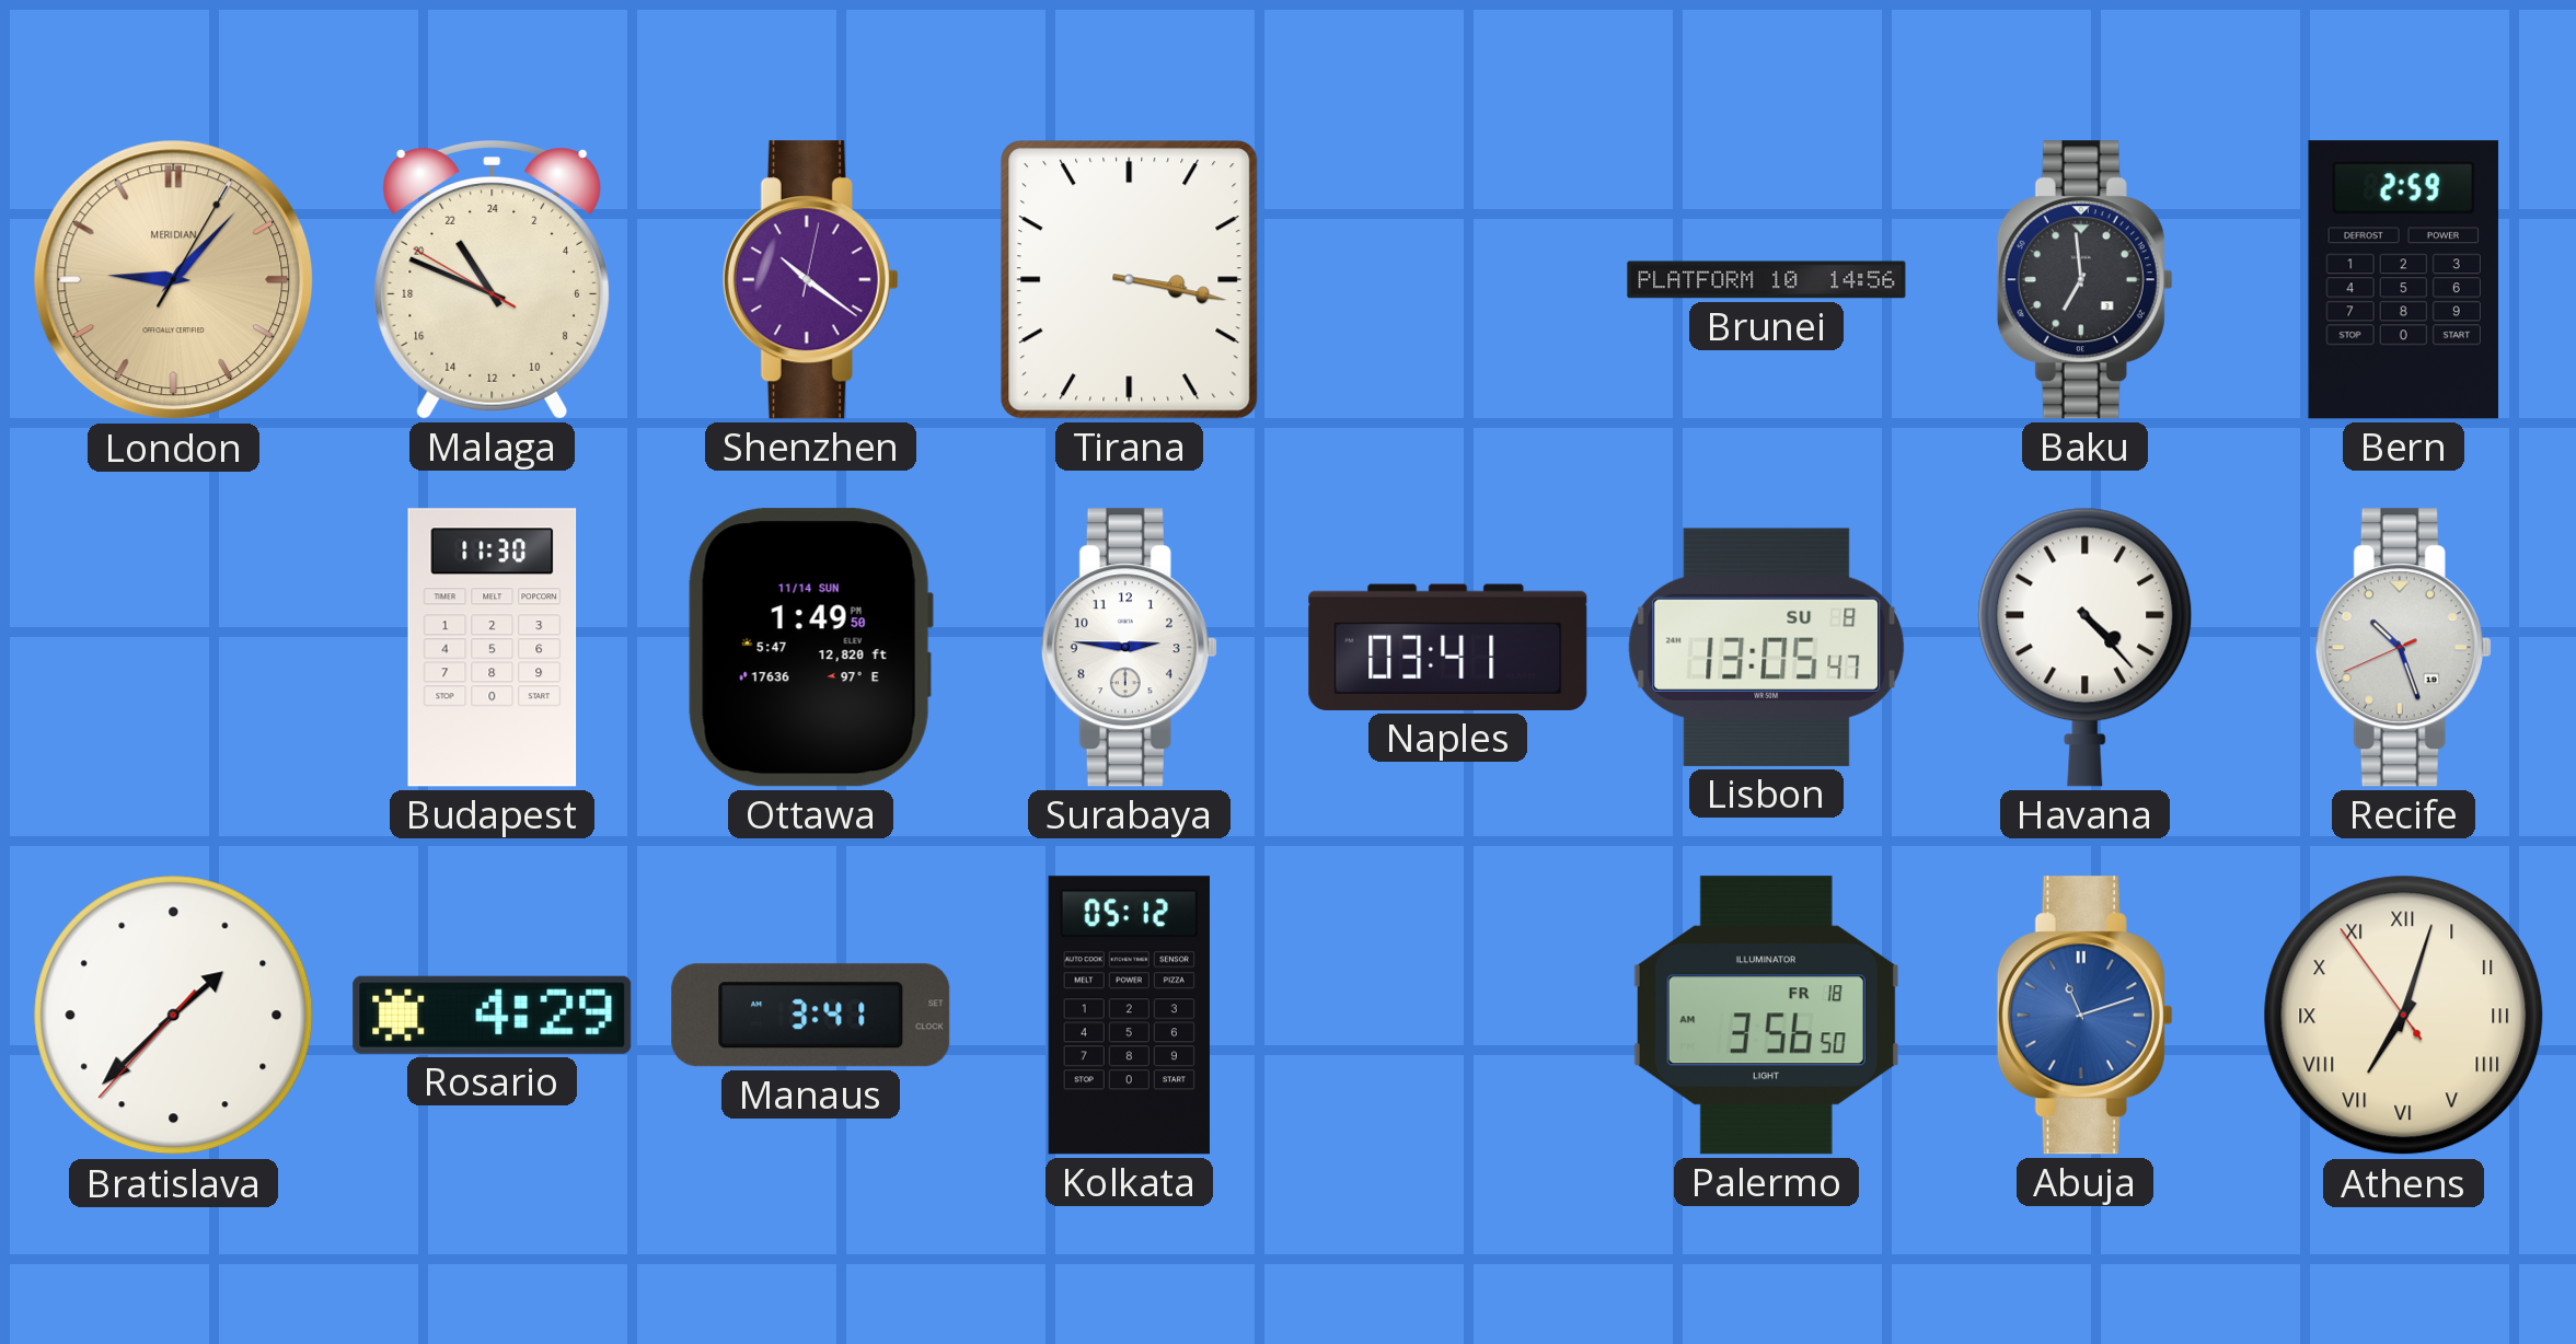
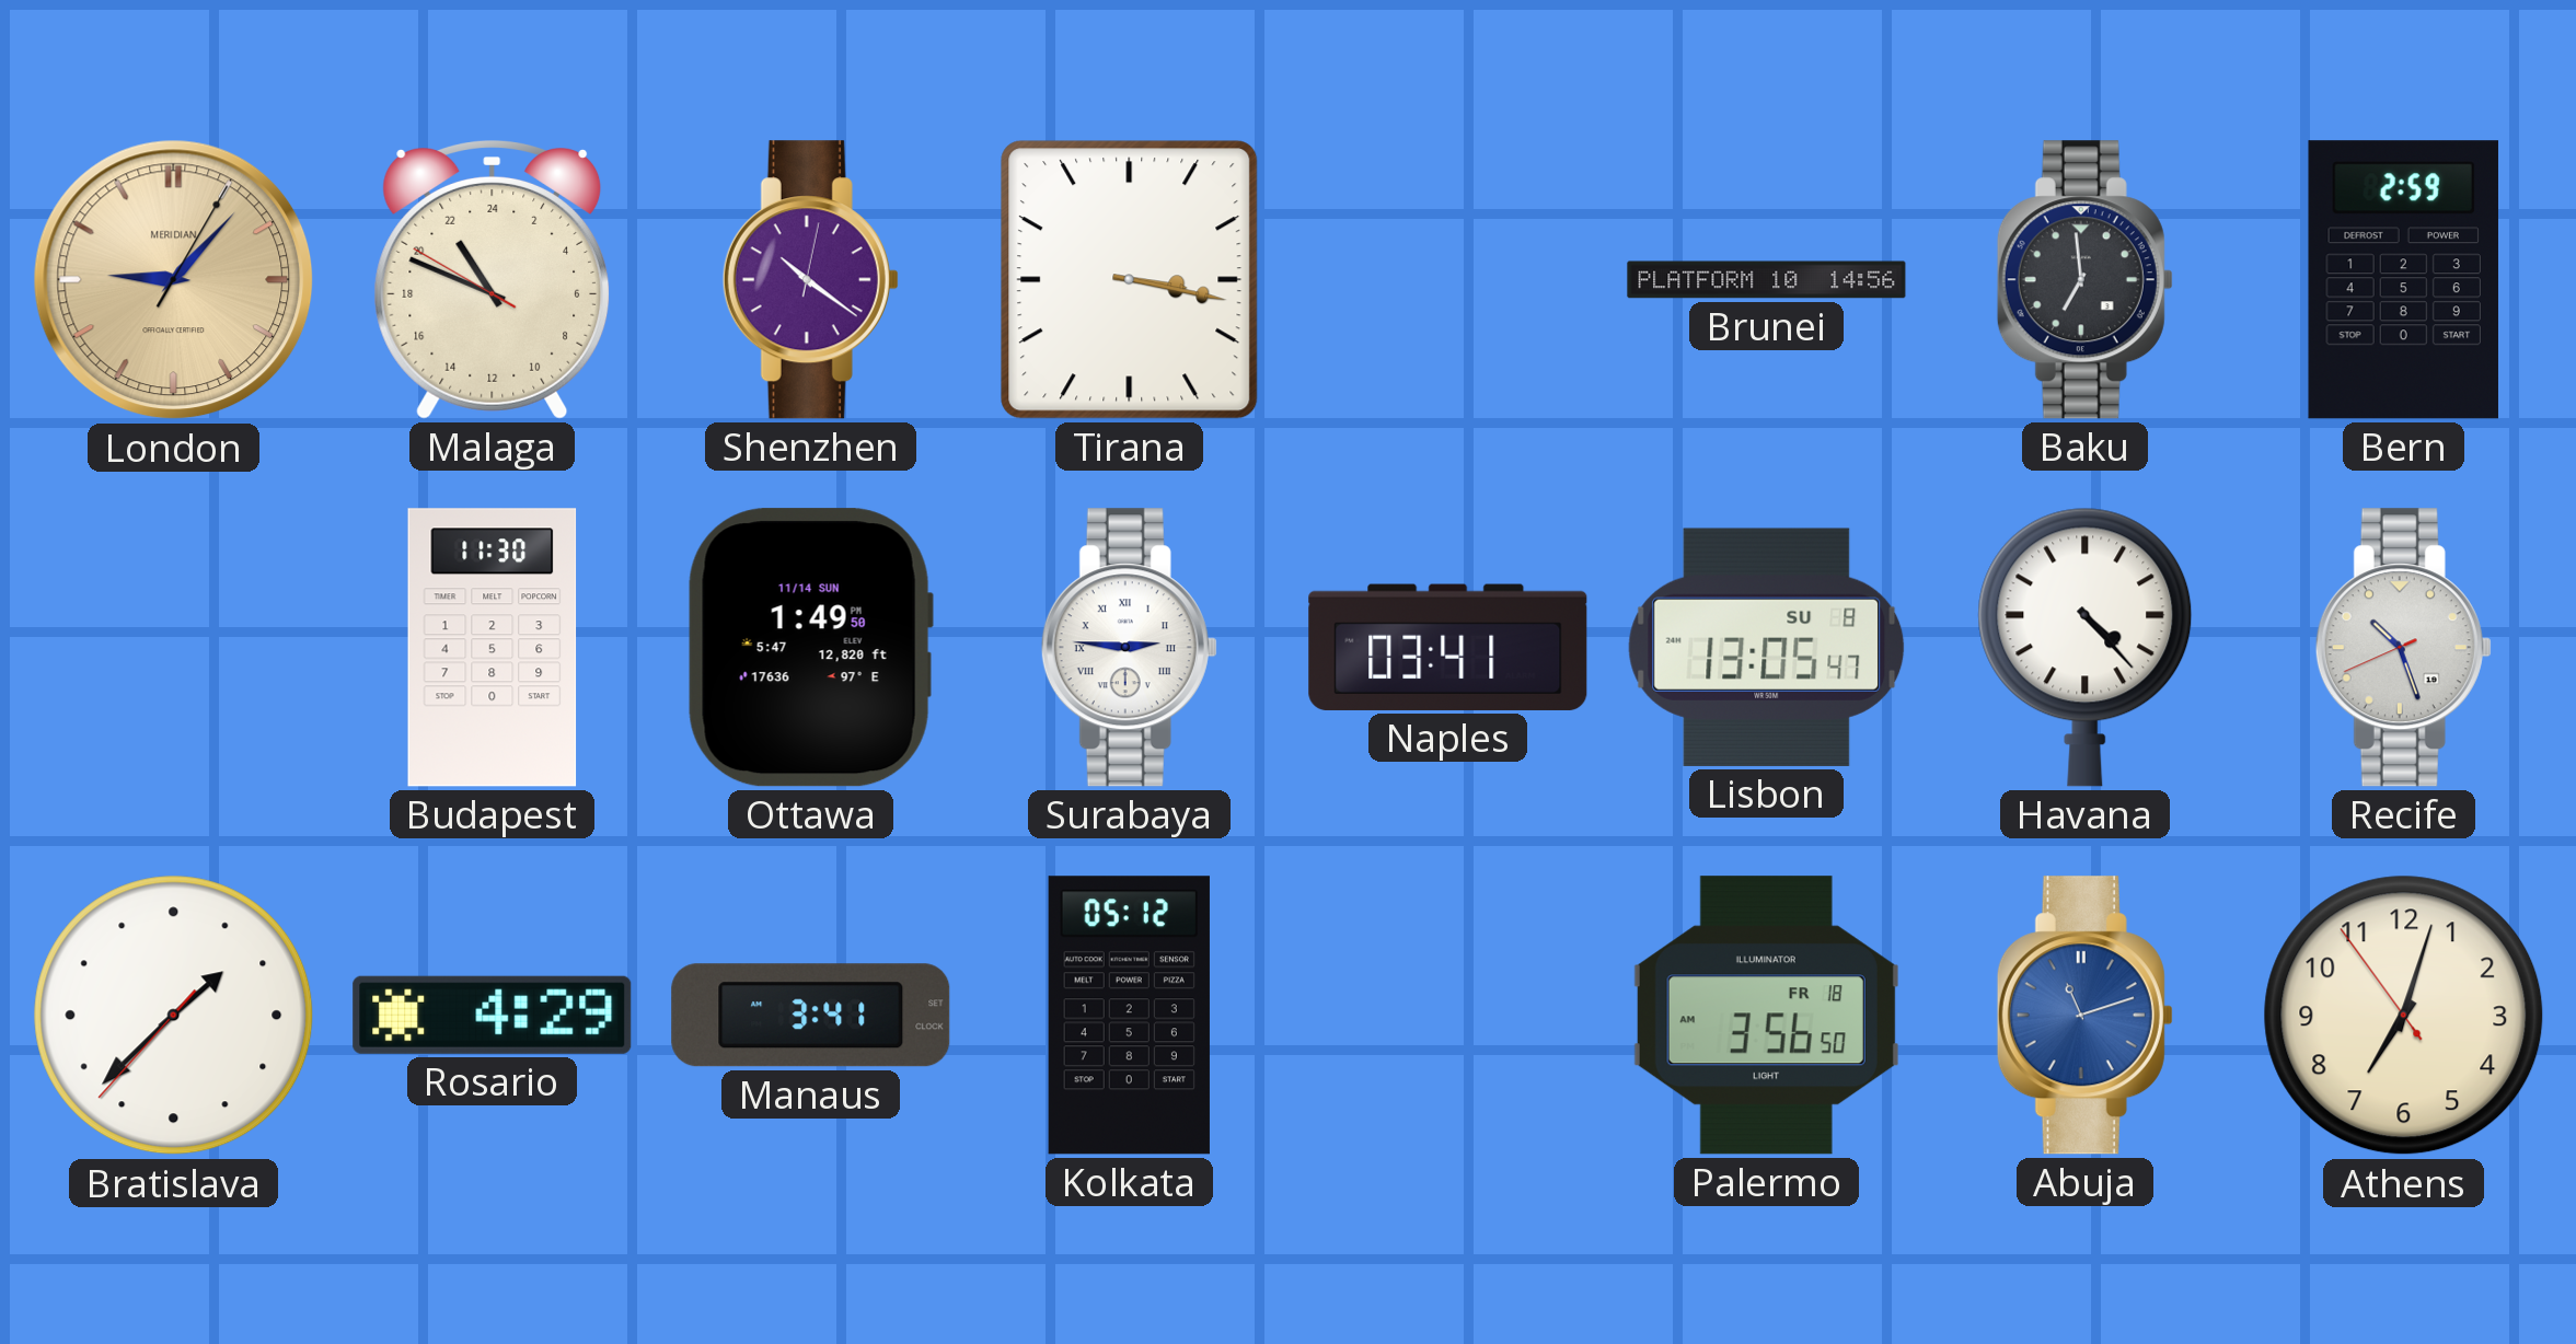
Surabaya numerals: Arabic -> Roman
Athens numerals: Roman -> Arabic
